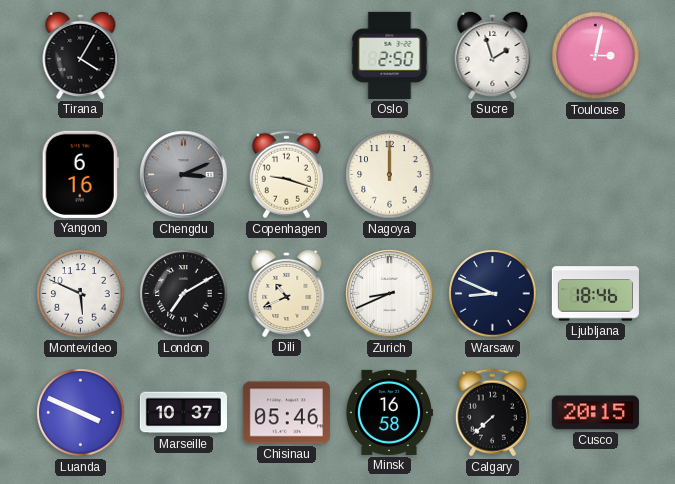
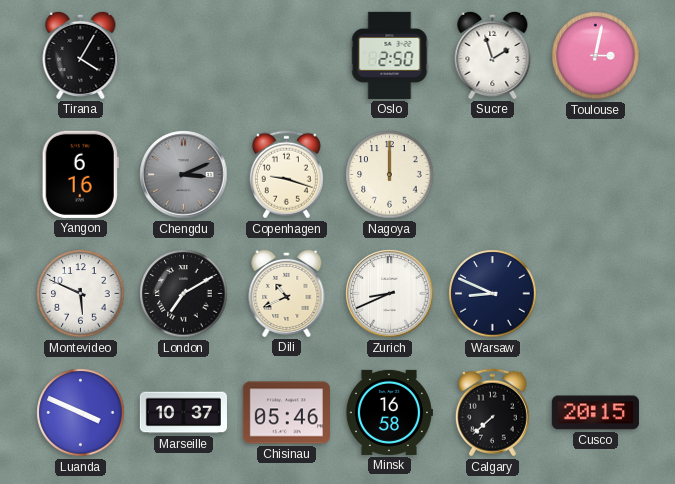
Ljubljana: 18:46 -> none
